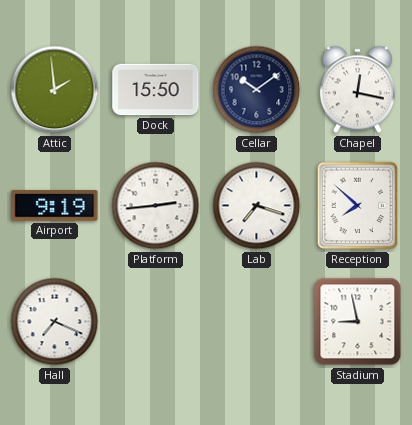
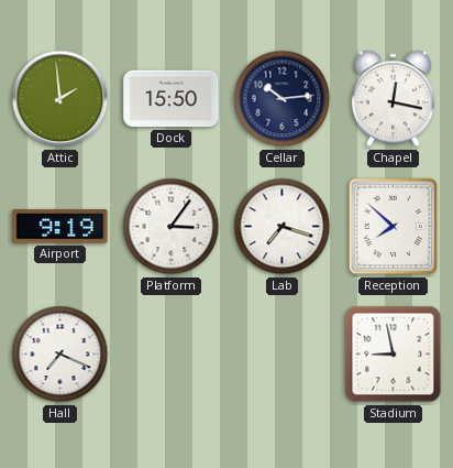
Cellar: 10:09 -> 10:14
Platform: 2:44 -> 3:06
